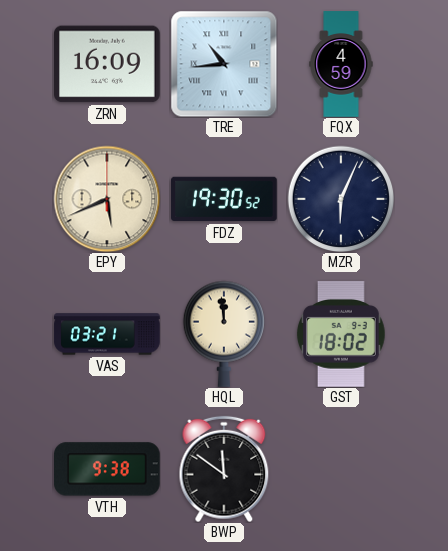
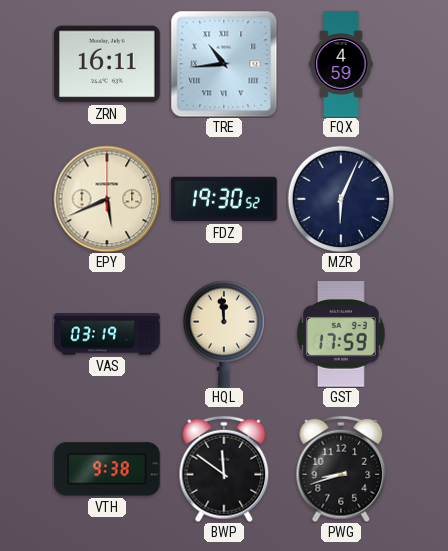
ZRN: 16:09 -> 16:11
VAS: 03:21 -> 03:19
GST: 18:02 -> 17:59
PWG: none -> 8:42
